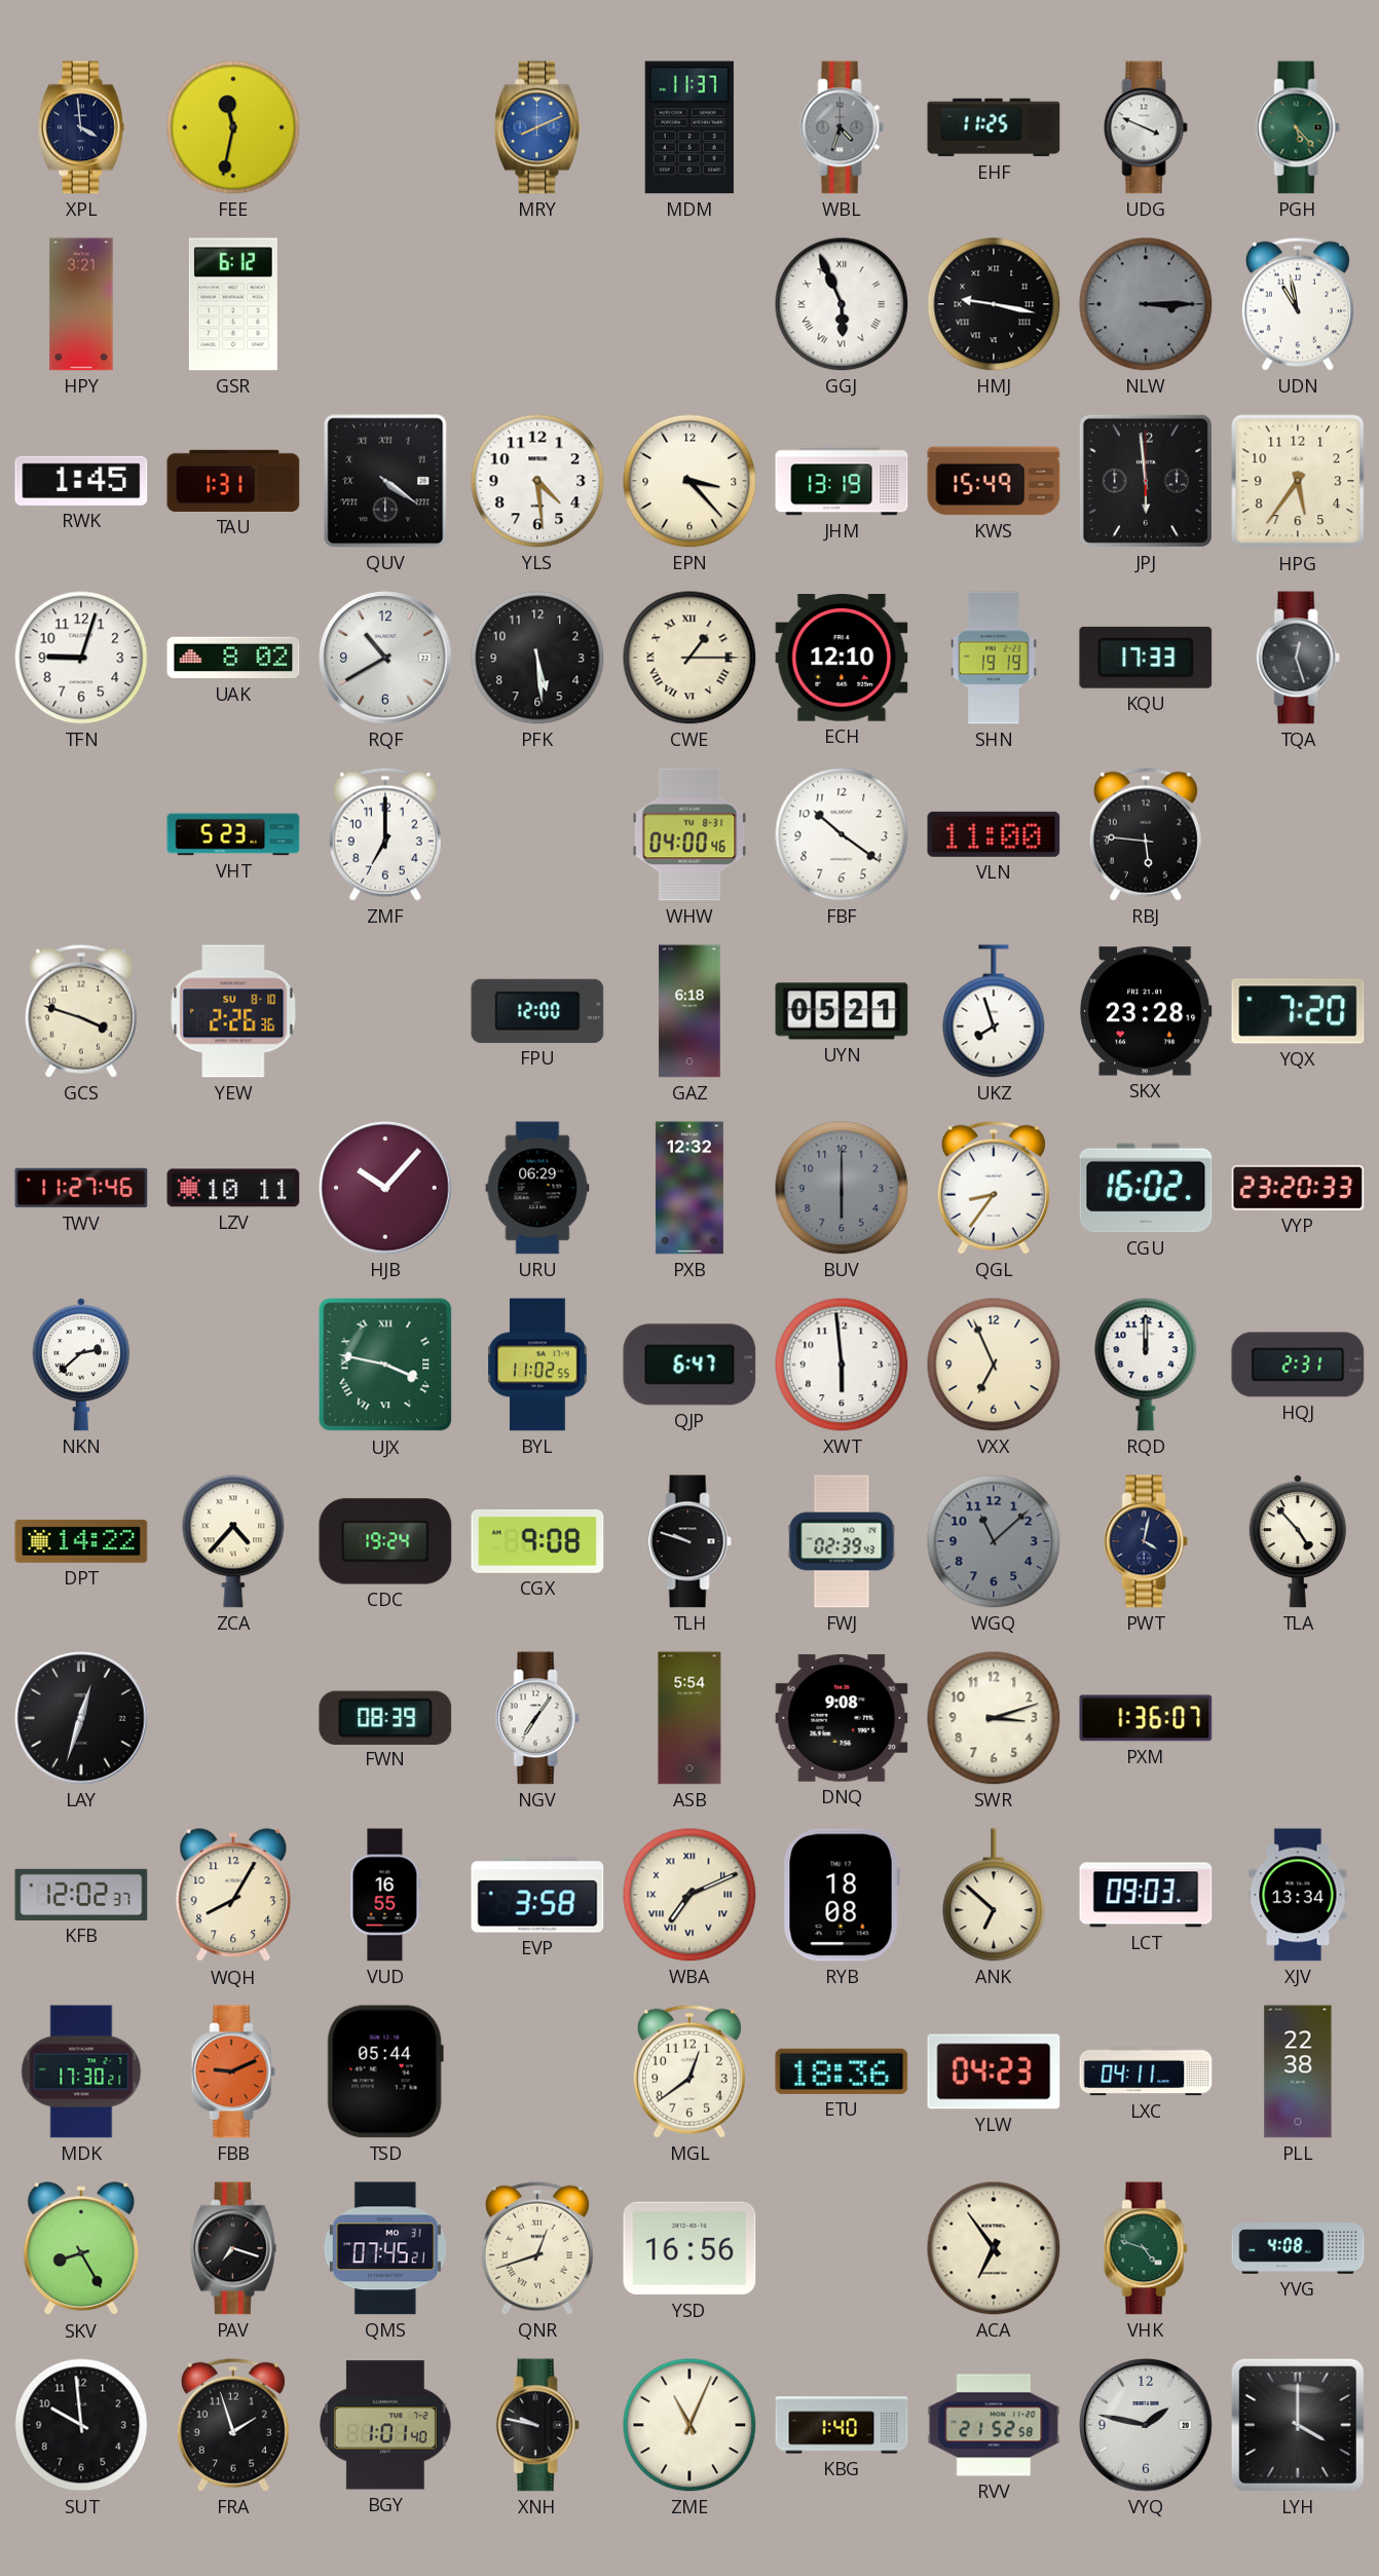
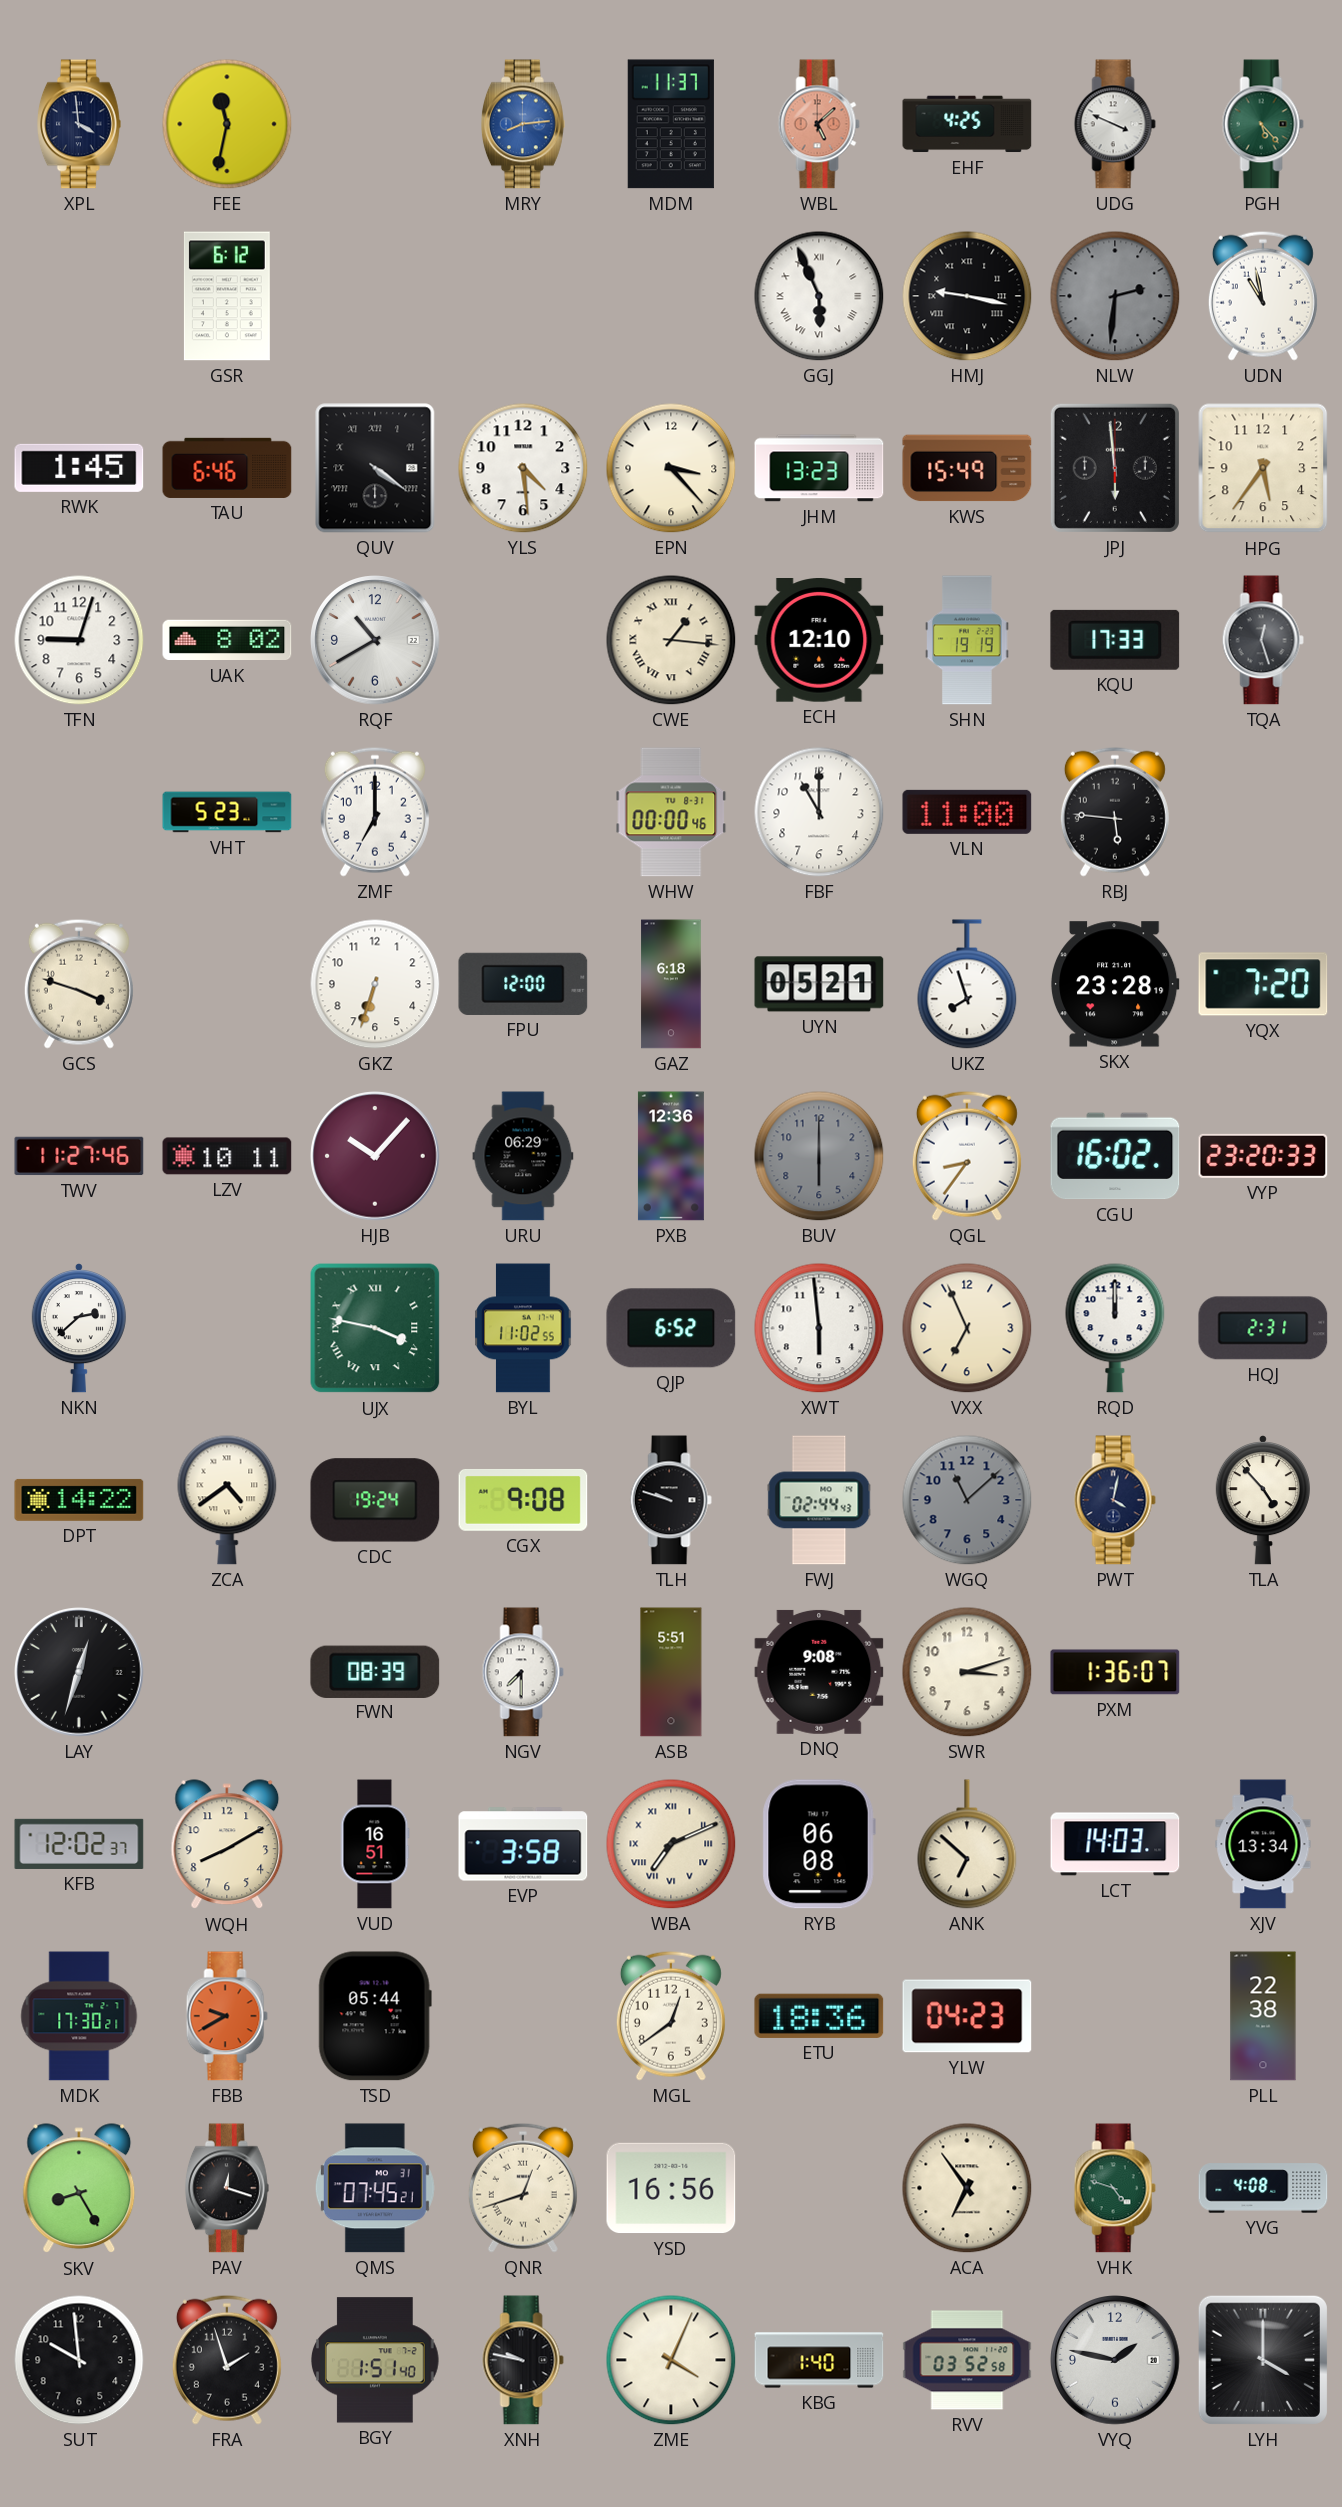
MRY: 8:11 -> 8:14
WBL: 4:33 -> 5:08
WBL dial: grey -> salmon
EHF: 11:25 -> 4:25
HPY: 3:21 -> none
NLW: 3:15 -> 2:31
TAU: 1:31 -> 6:46
JHM: 13:19 -> 13:23
PFK: 5:29 -> none
CWE: 1:15 -> 1:16
WHW: 04:00 -> 00:00
FBF: 10:21 -> 11:00
YEW: 2:26 -> none
GKZ: none -> 6:33
PXB: 12:32 -> 12:36
QJP: 6:47 -> 6:52
ZCA: 4:37 -> 4:39
FWJ: 02:39 -> 02:44
NGV: 7:06 -> 7:30
ASB: 5:54 -> 5:51
WQH: 8:05 -> 8:10
VUD: 16:55 -> 16:51
RYB: 18:08 -> 06:08
LCT: 09:03 -> 14:03
FBB: 9:11 -> 9:40
LXC: 04:11 -> none
PAV: 7:18 -> 12:18
BGY: 1:01 -> 1:51
ZME: 11:04 -> 4:04
RVV: 21:52 -> 03:52
